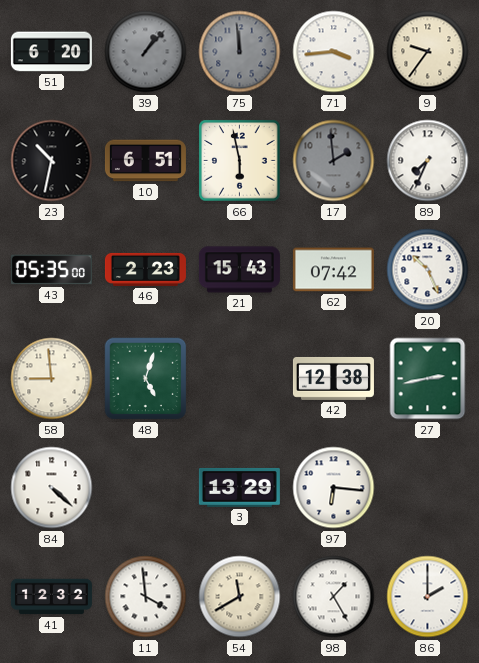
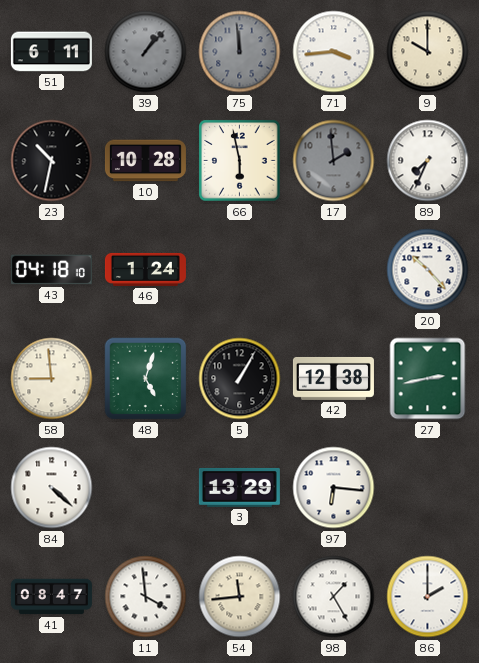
51: 6:20 -> 6:11
9: 9:36 -> 10:00
10: 6:51 -> 10:28
43: 05:35 -> 04:18
46: 2:23 -> 1:24
21: 15:43 -> none
62: 07:42 -> none
20: 10:26 -> 10:23
5: none -> 1:05
41: 12:32 -> 08:47
54: 11:40 -> 11:44
